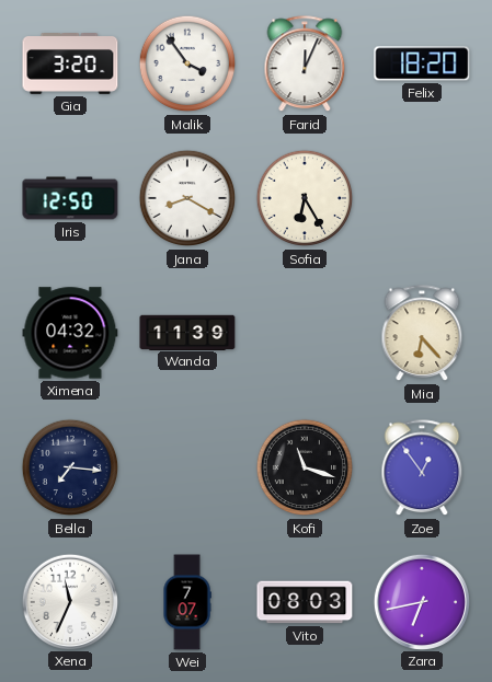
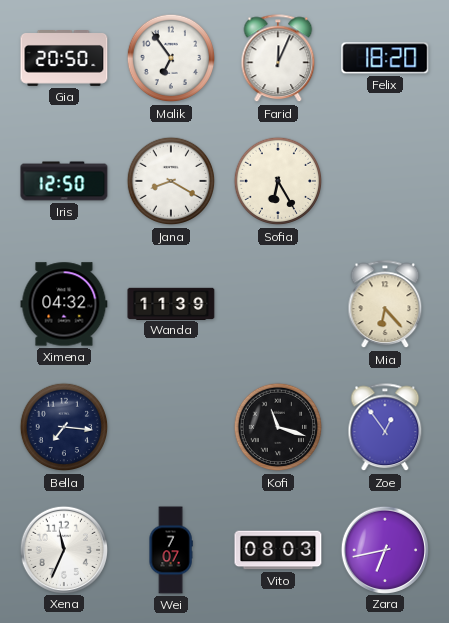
Gia: 3:20 -> 20:50
Malik: 3:54 -> 6:54
